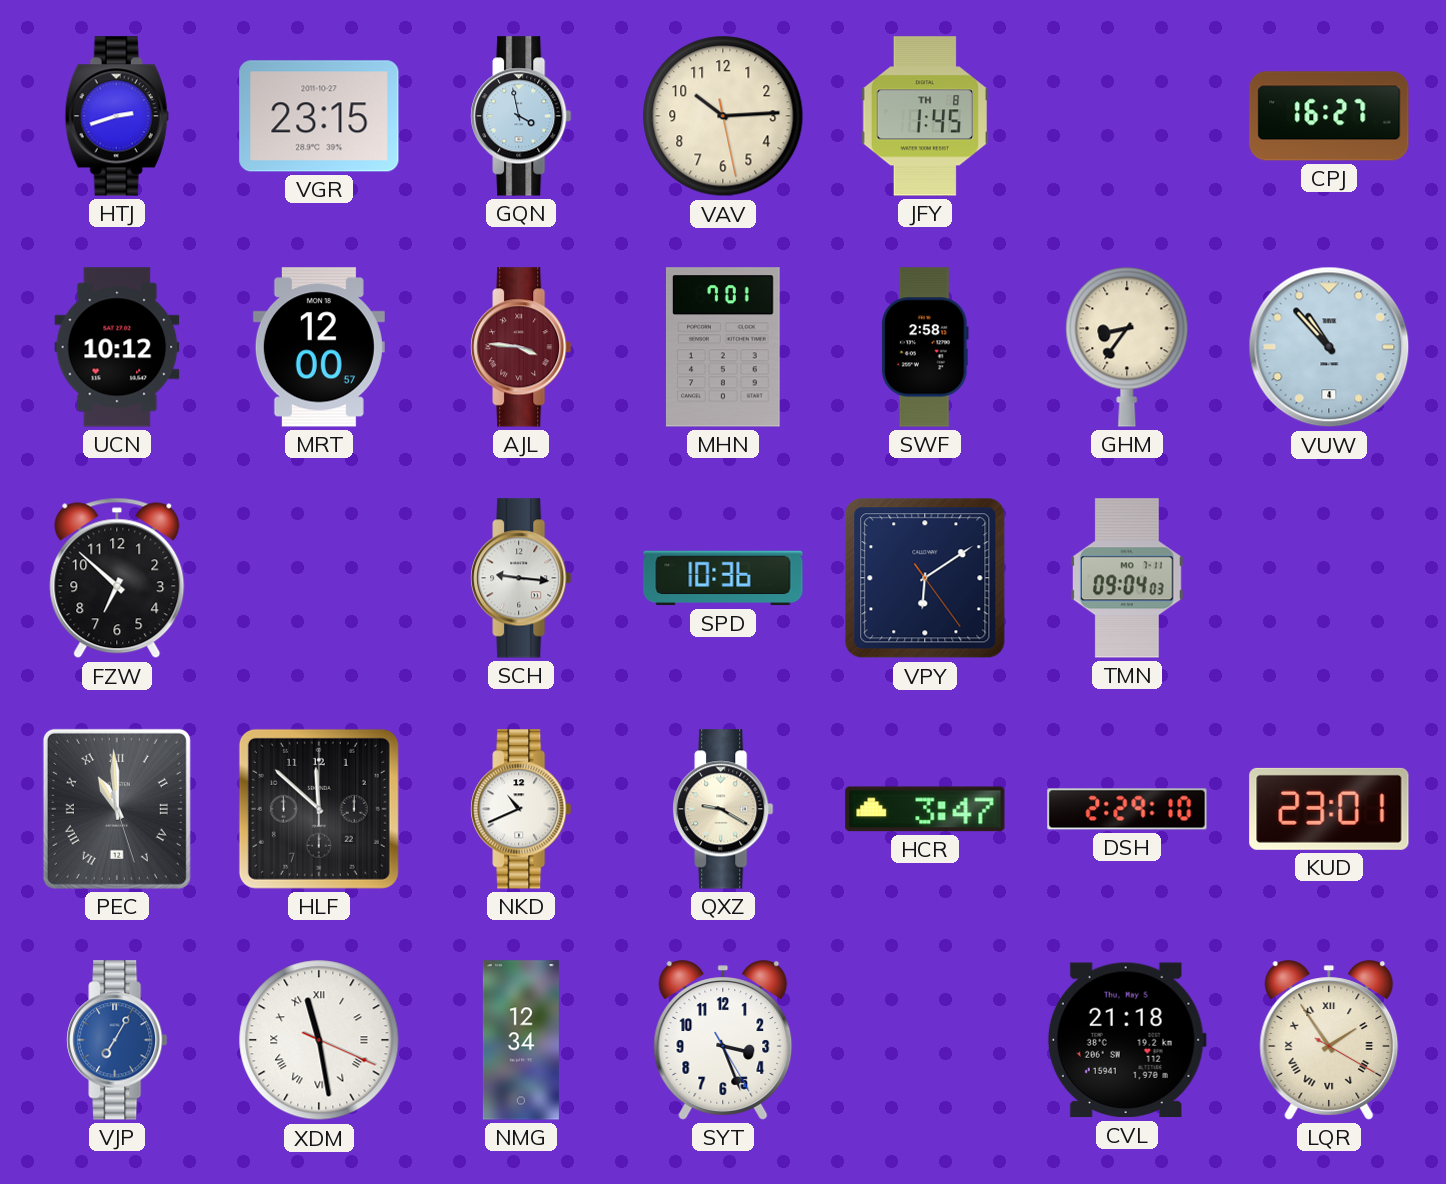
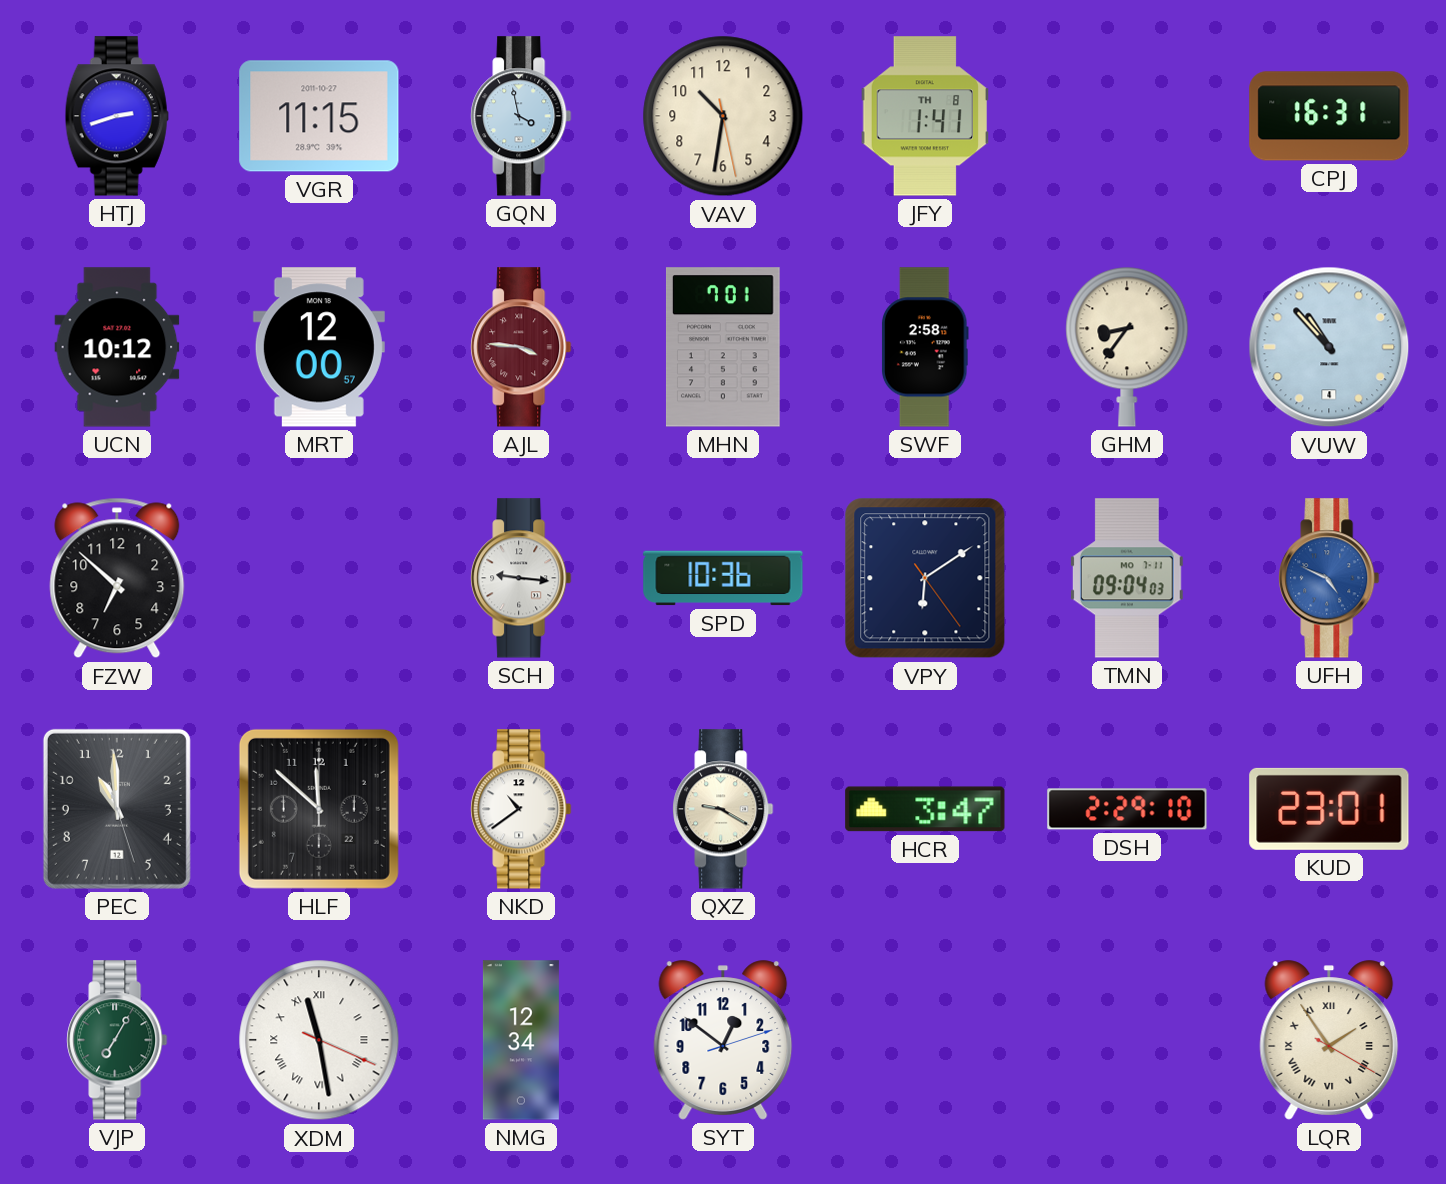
VGR: 23:15 -> 11:15
VAV: 10:14 -> 10:31
JFY: 1:45 -> 1:41
CPJ: 16:27 -> 16:31
UFH: none -> 4:49
PEC numerals: Roman -> Arabic
NKD: 10:41 -> 10:39
VJP dial: blue -> green
SYT: 3:26 -> 12:51
CVL: 21:18 -> none
